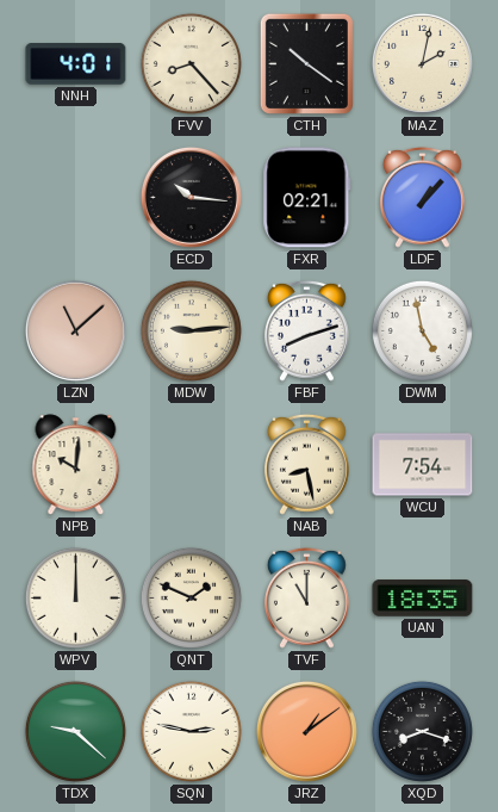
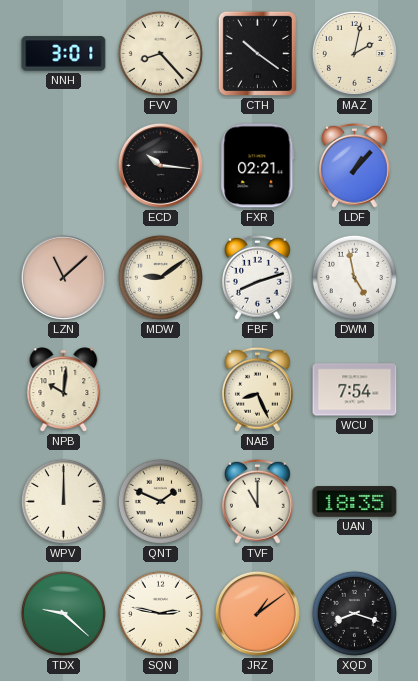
NNH: 4:01 -> 3:01
MDW: 9:14 -> 9:09
NAB: 8:28 -> 8:26
